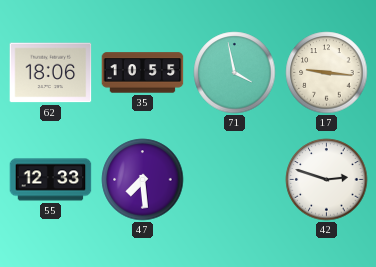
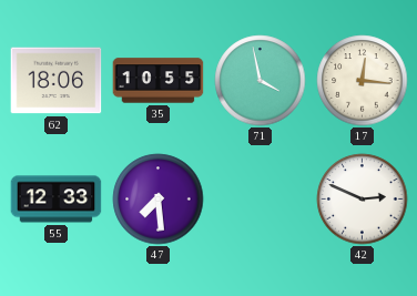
17: 9:16 -> 12:16
42: 2:48 -> 2:49
